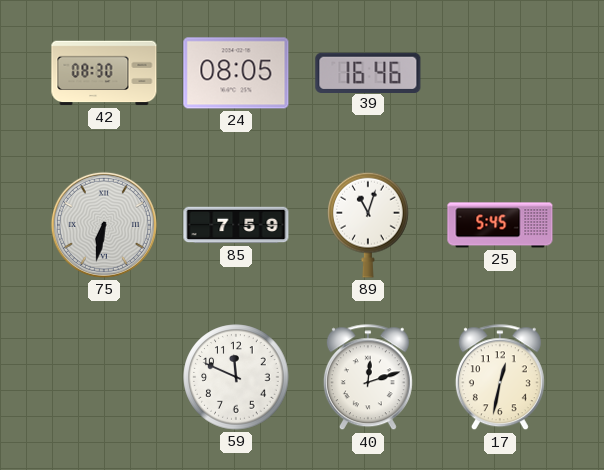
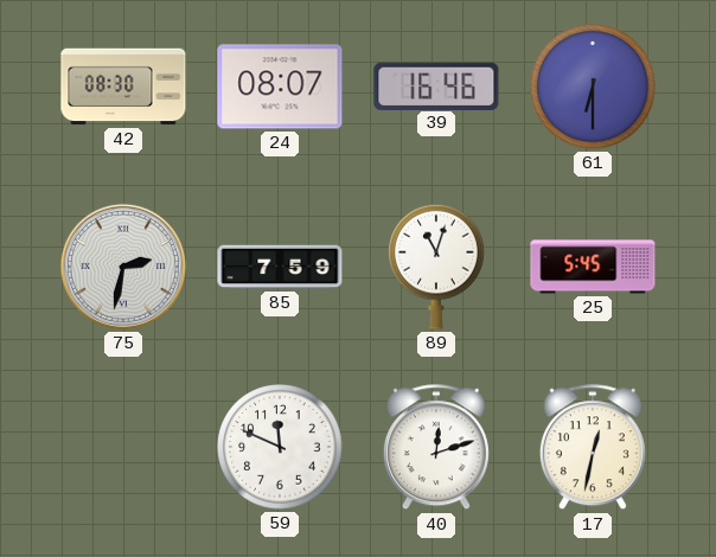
24: 08:05 -> 08:07
61: none -> 6:30
75: 6:32 -> 2:32
